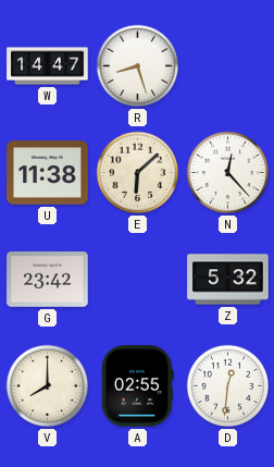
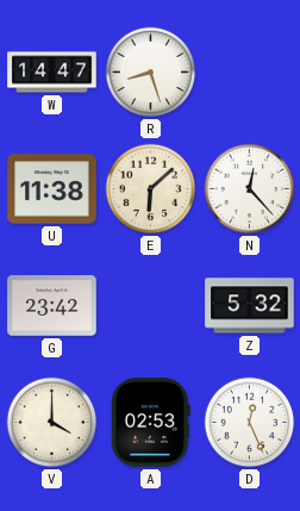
V: 8:00 -> 4:00
A: 02:55 -> 02:53
D: 12:31 -> 12:26
